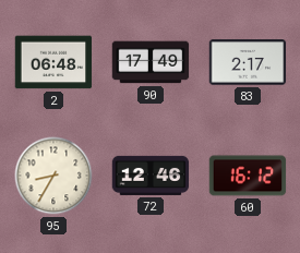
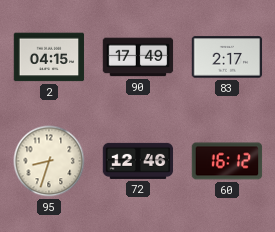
2: 06:48 -> 04:15
95: 8:35 -> 8:33
